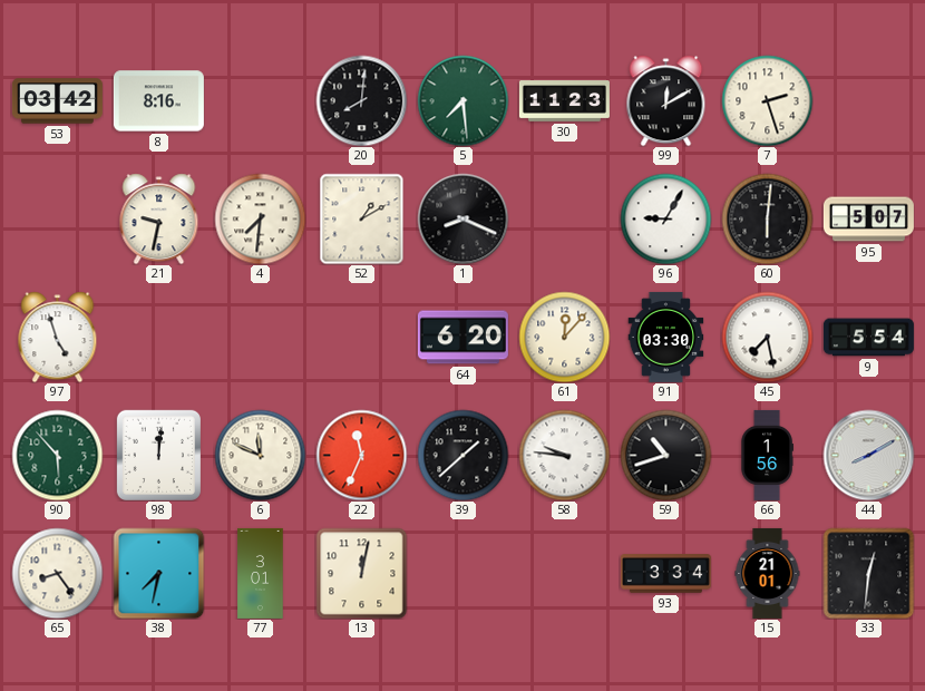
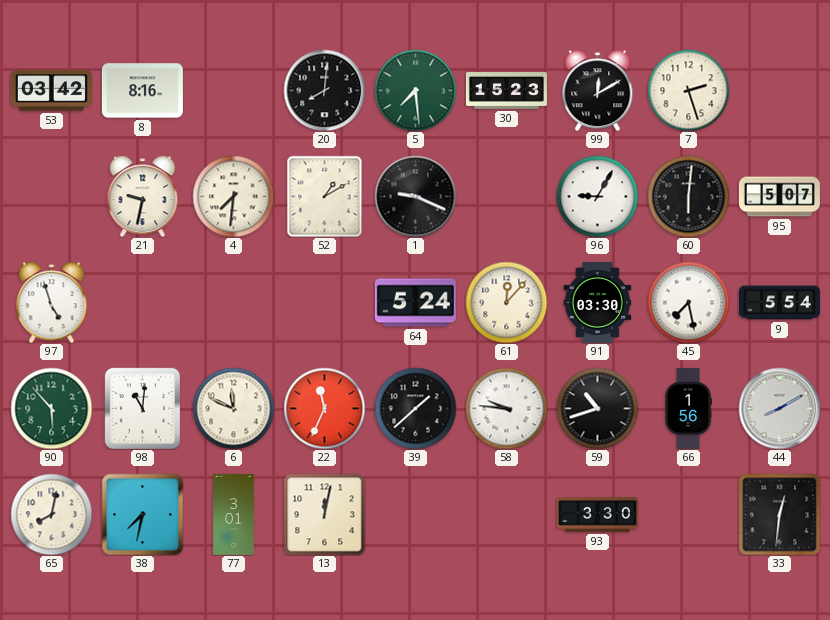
30: 11:23 -> 15:23
1: 8:19 -> 9:19
64: 6:20 -> 5:24
98: 12:01 -> 11:01
65: 8:24 -> 8:02
93: 3:34 -> 3:30
15: 21:01 -> none
